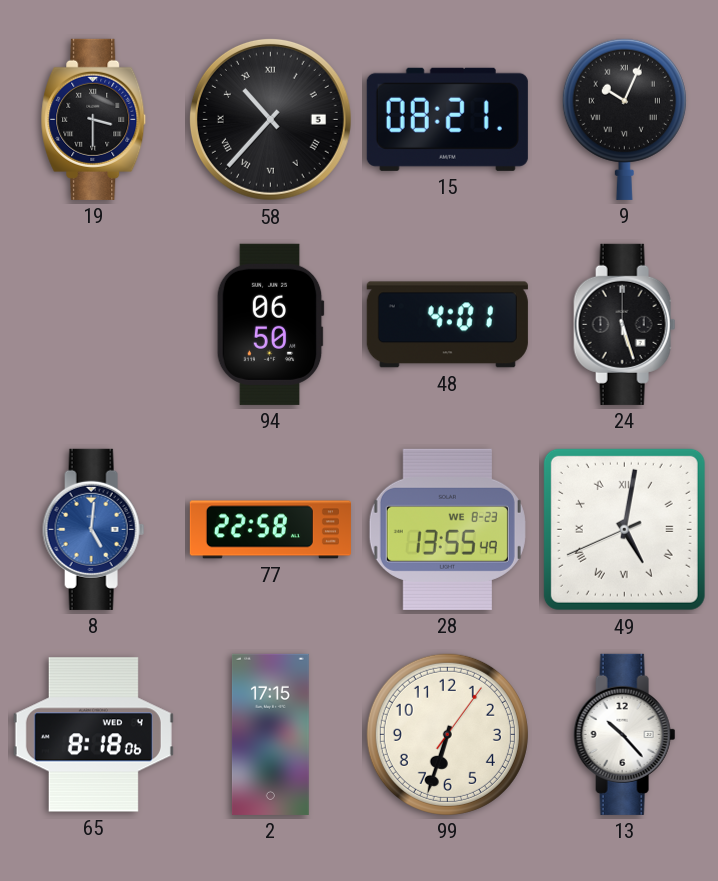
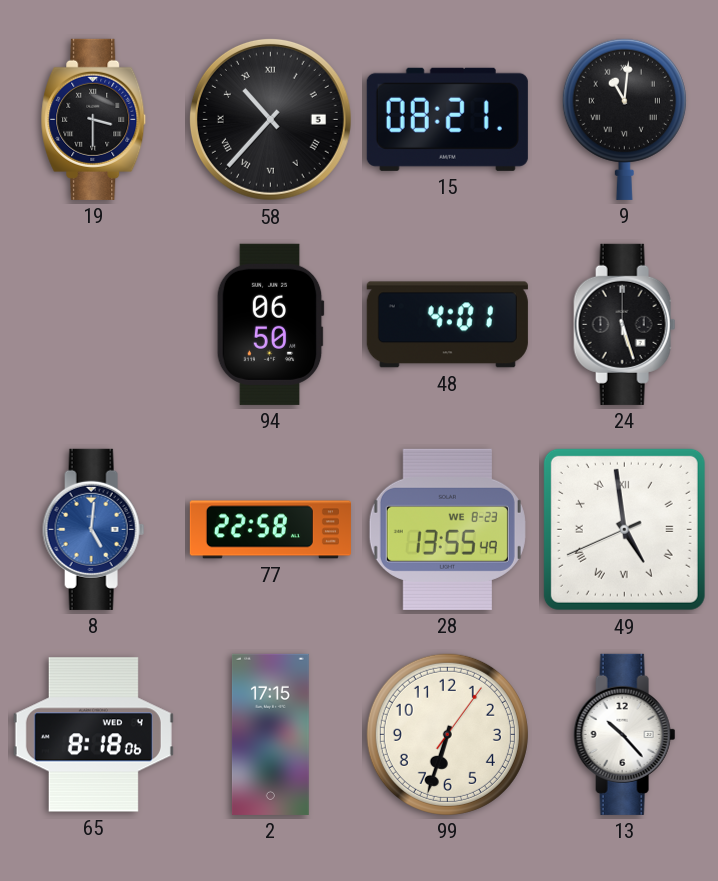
9: 10:04 -> 11:01
49: 5:01 -> 4:58
